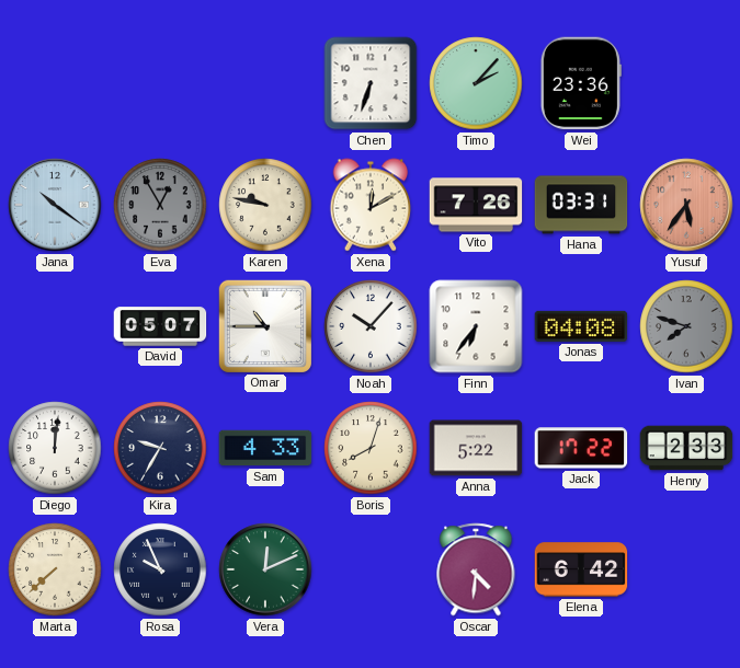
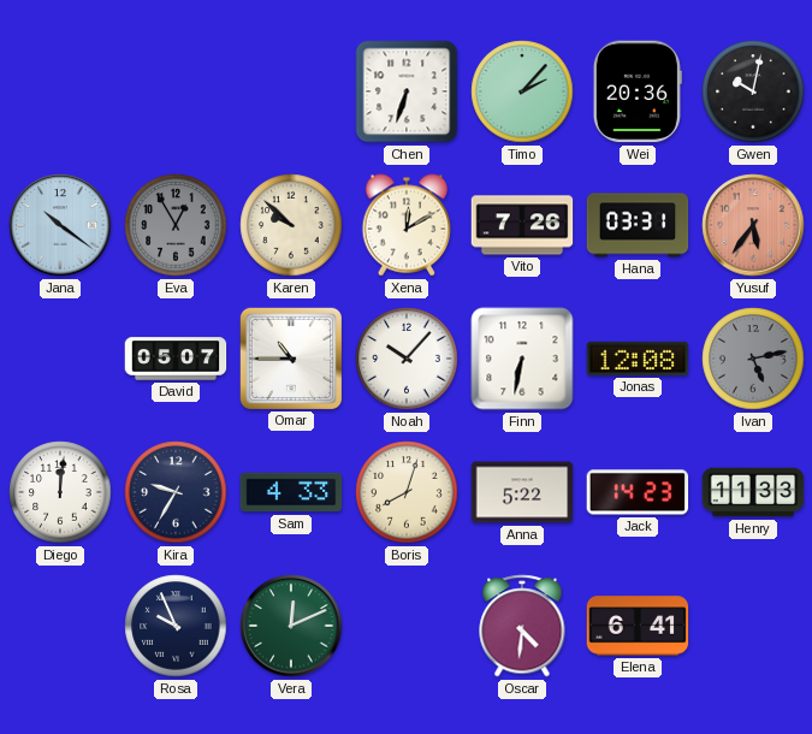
Wei: 23:36 -> 20:36
Gwen: none -> 10:02
Karen: 9:47 -> 9:52
Finn: 6:36 -> 6:32
Jonas: 04:08 -> 12:08
Ivan: 7:48 -> 5:13
Jack: 17:22 -> 14:23
Henry: 2:33 -> 11:33
Marta: 7:38 -> none
Elena: 6:42 -> 6:41
